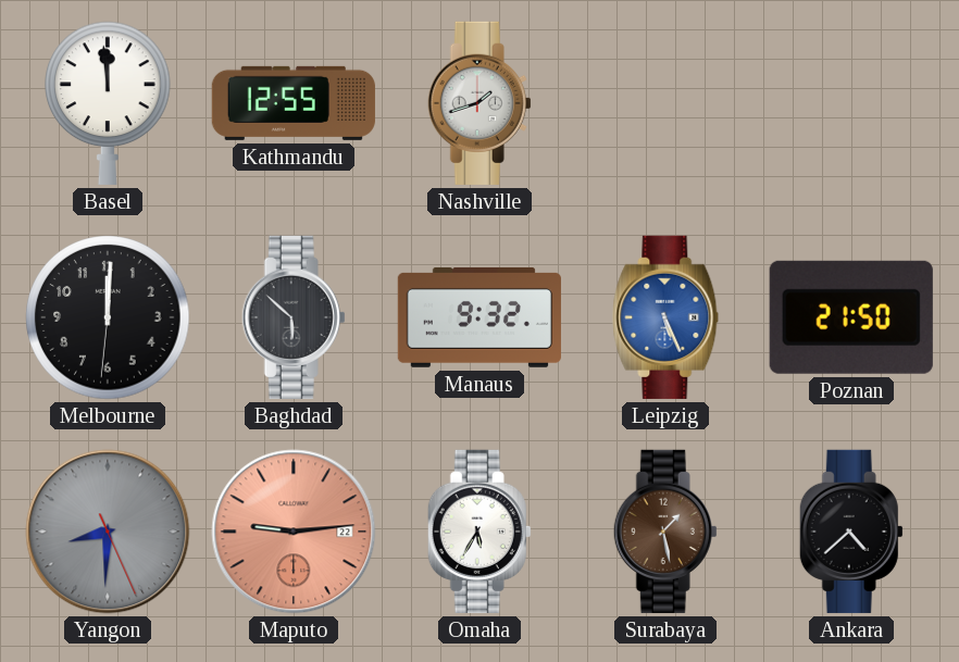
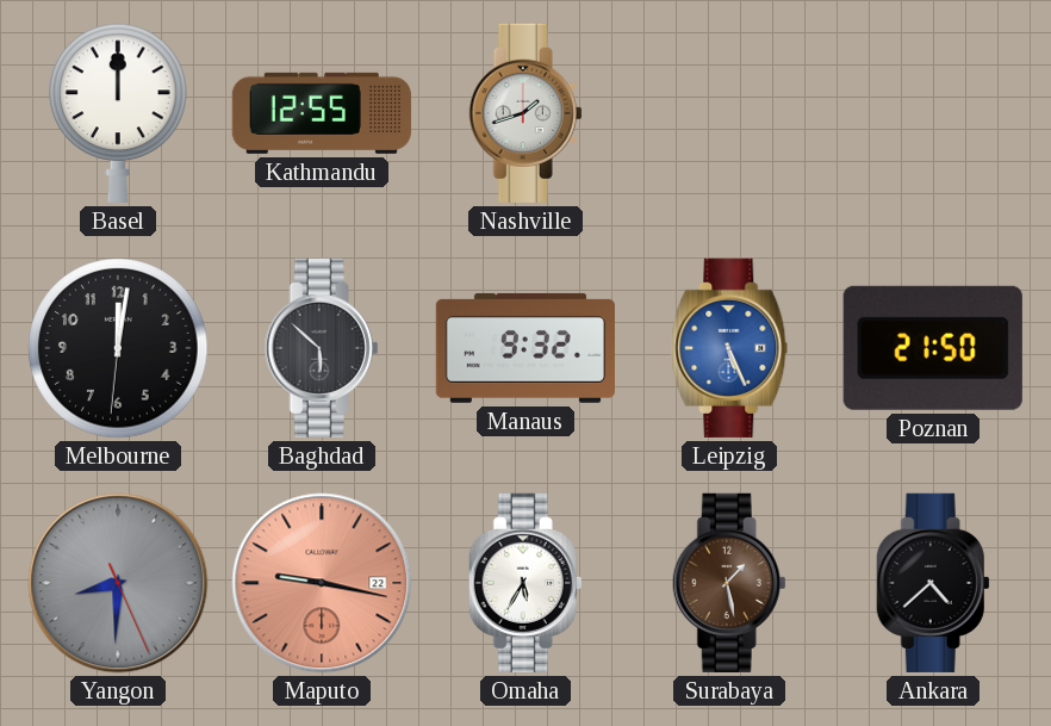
Basel: 11:59 -> 12:00
Melbourne: 12:00 -> 12:01
Maputo: 9:14 -> 9:17
